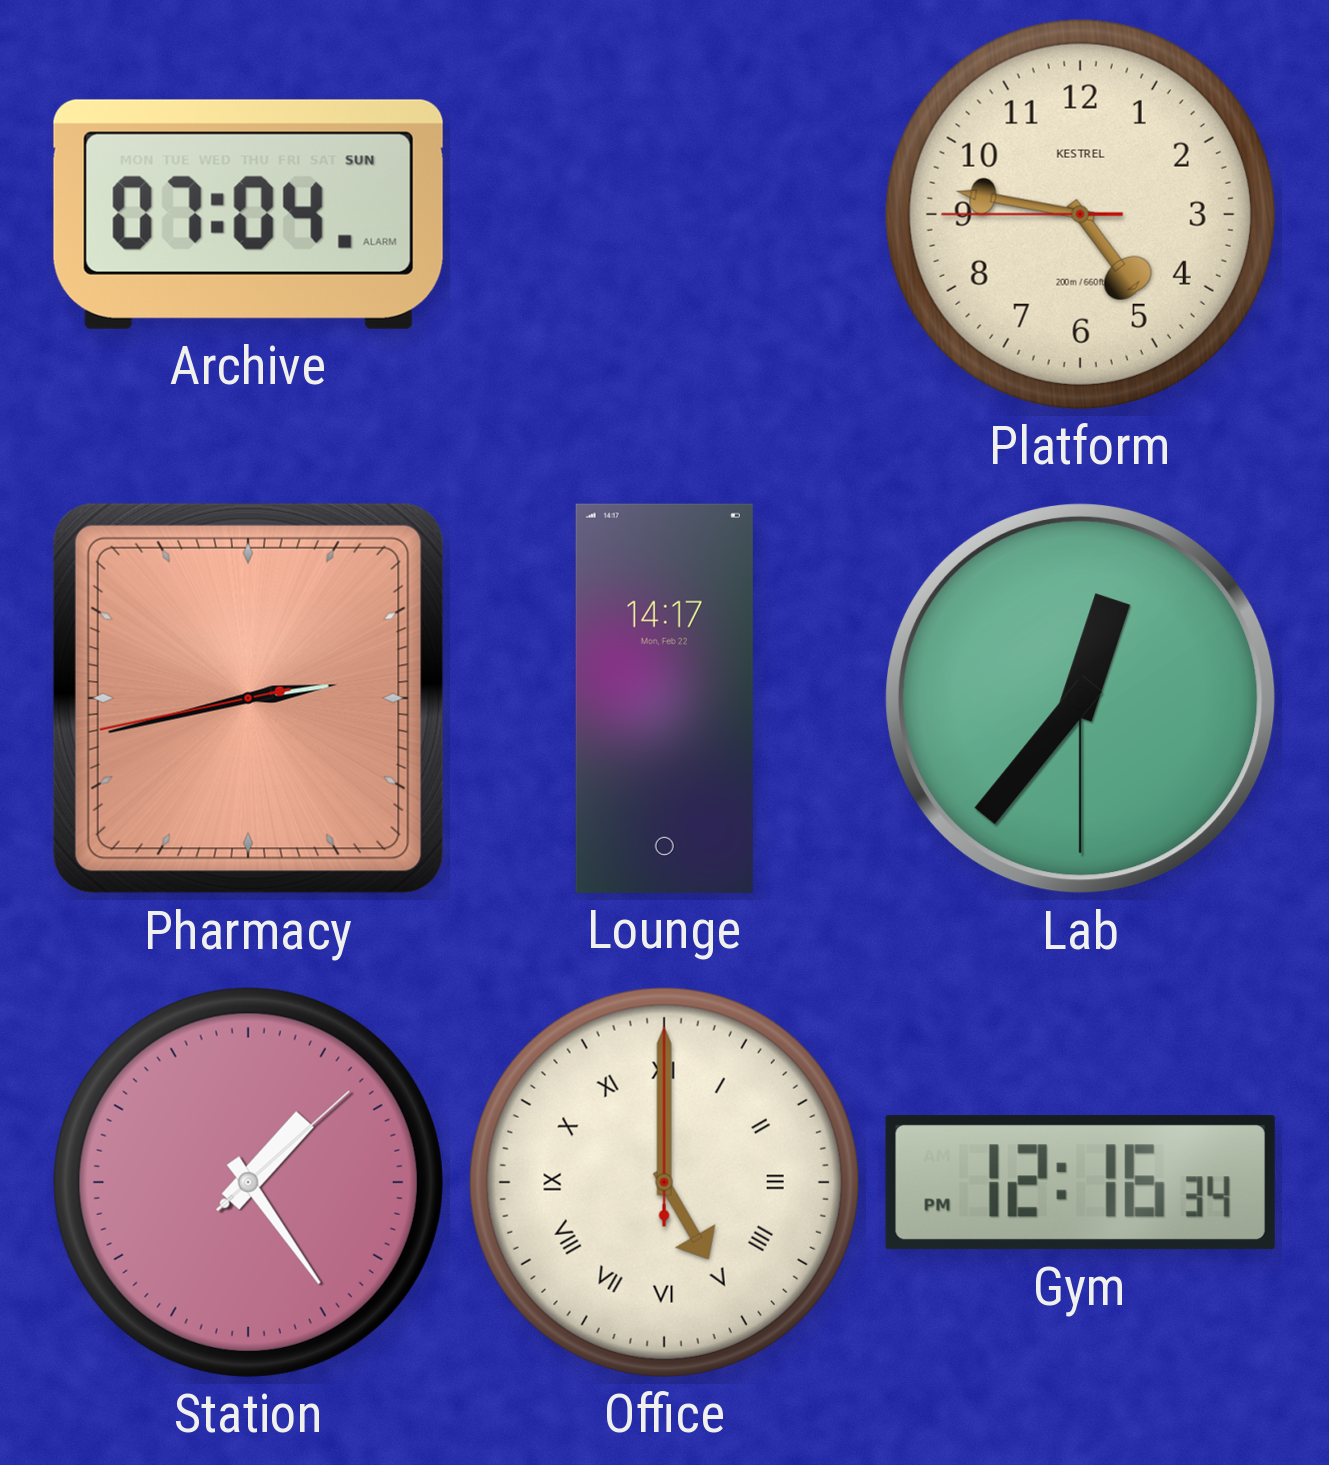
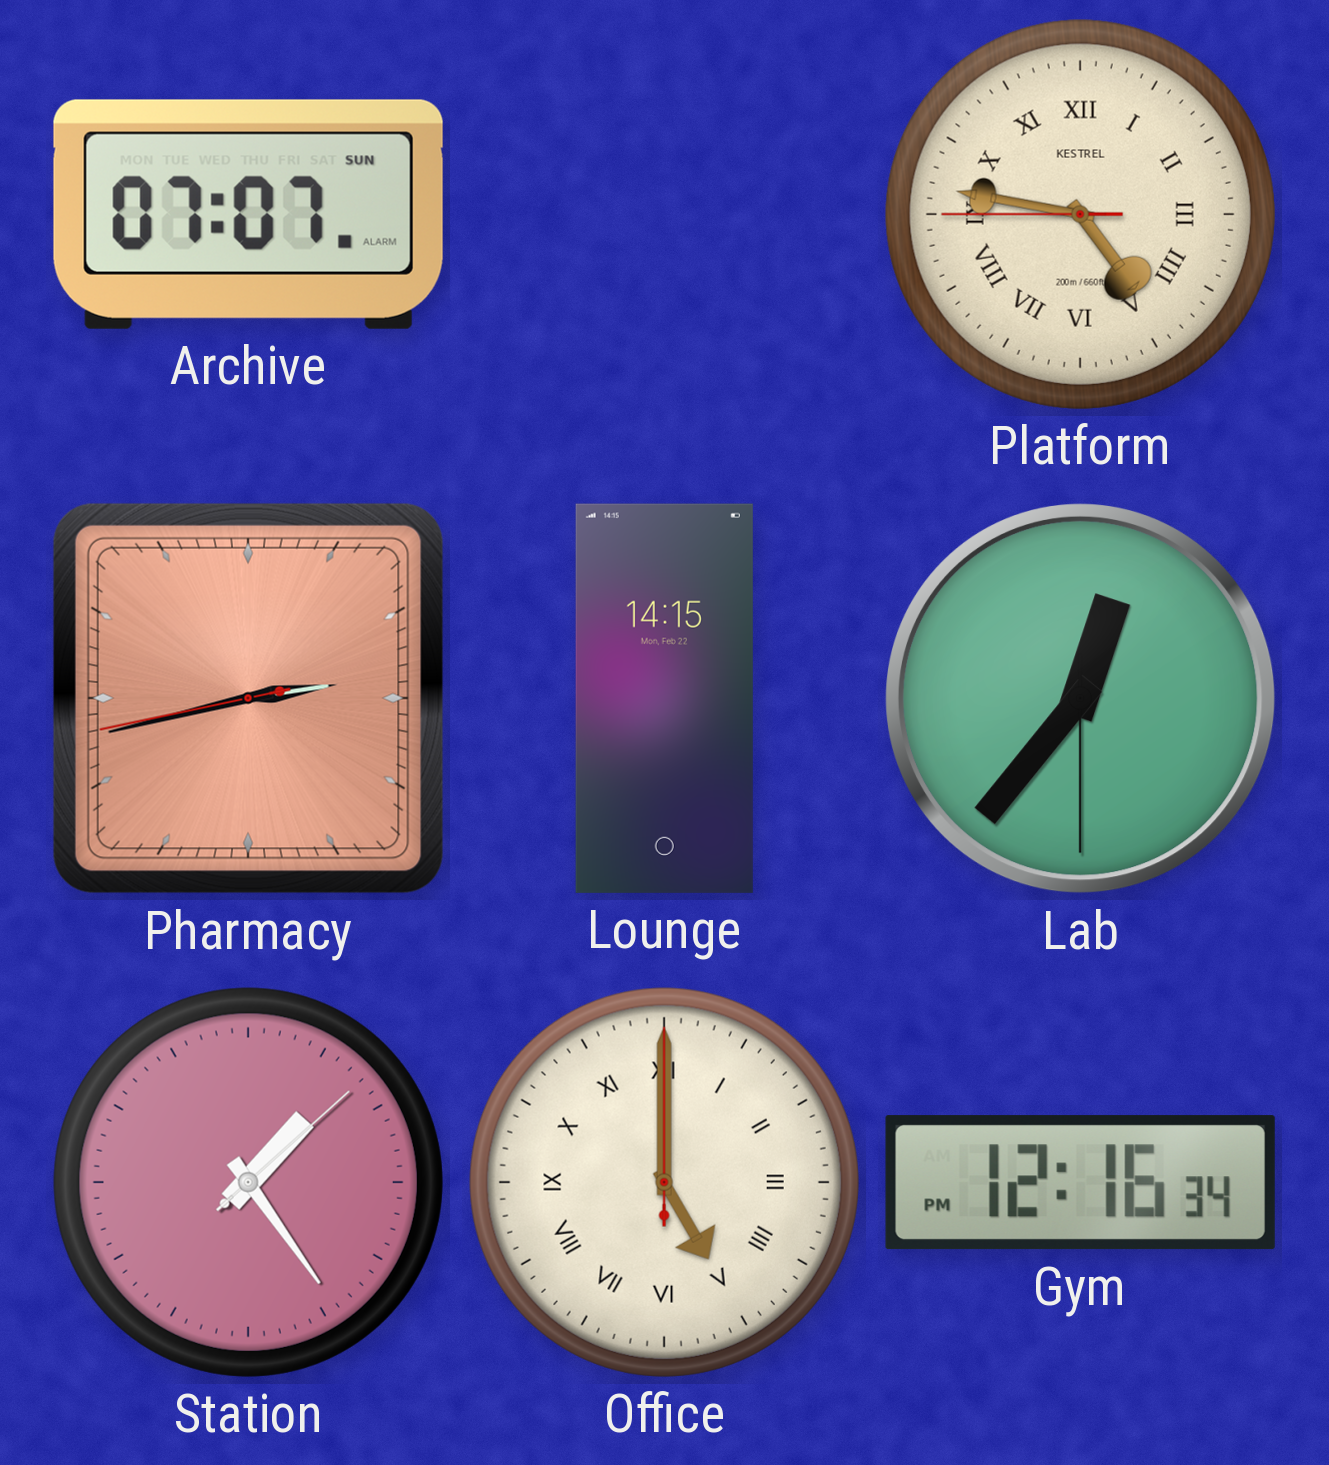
Archive: 07:04 -> 07:07
Platform numerals: Arabic -> Roman
Lounge: 14:17 -> 14:15
